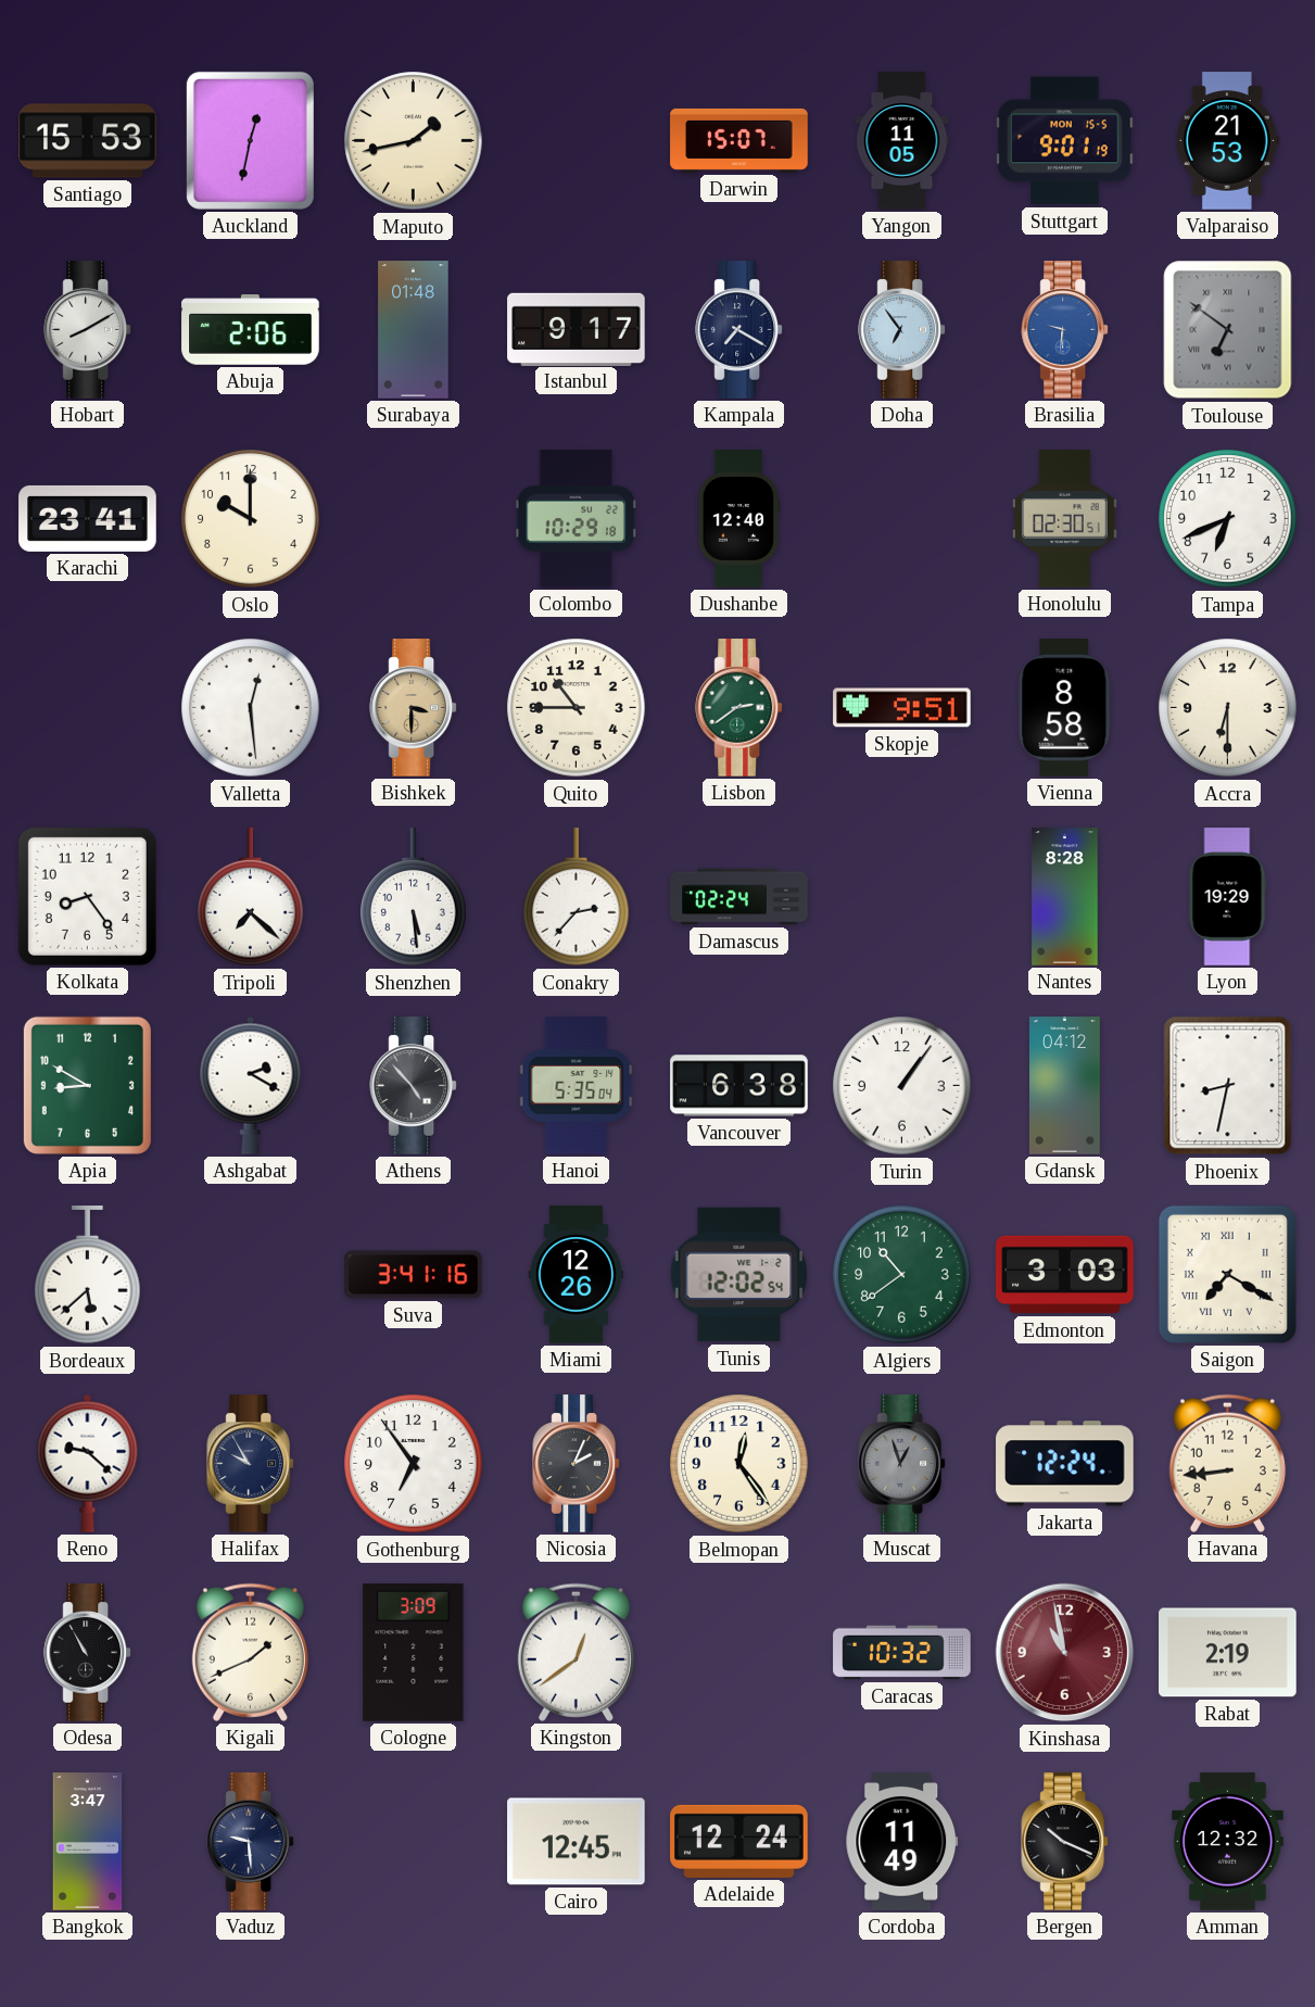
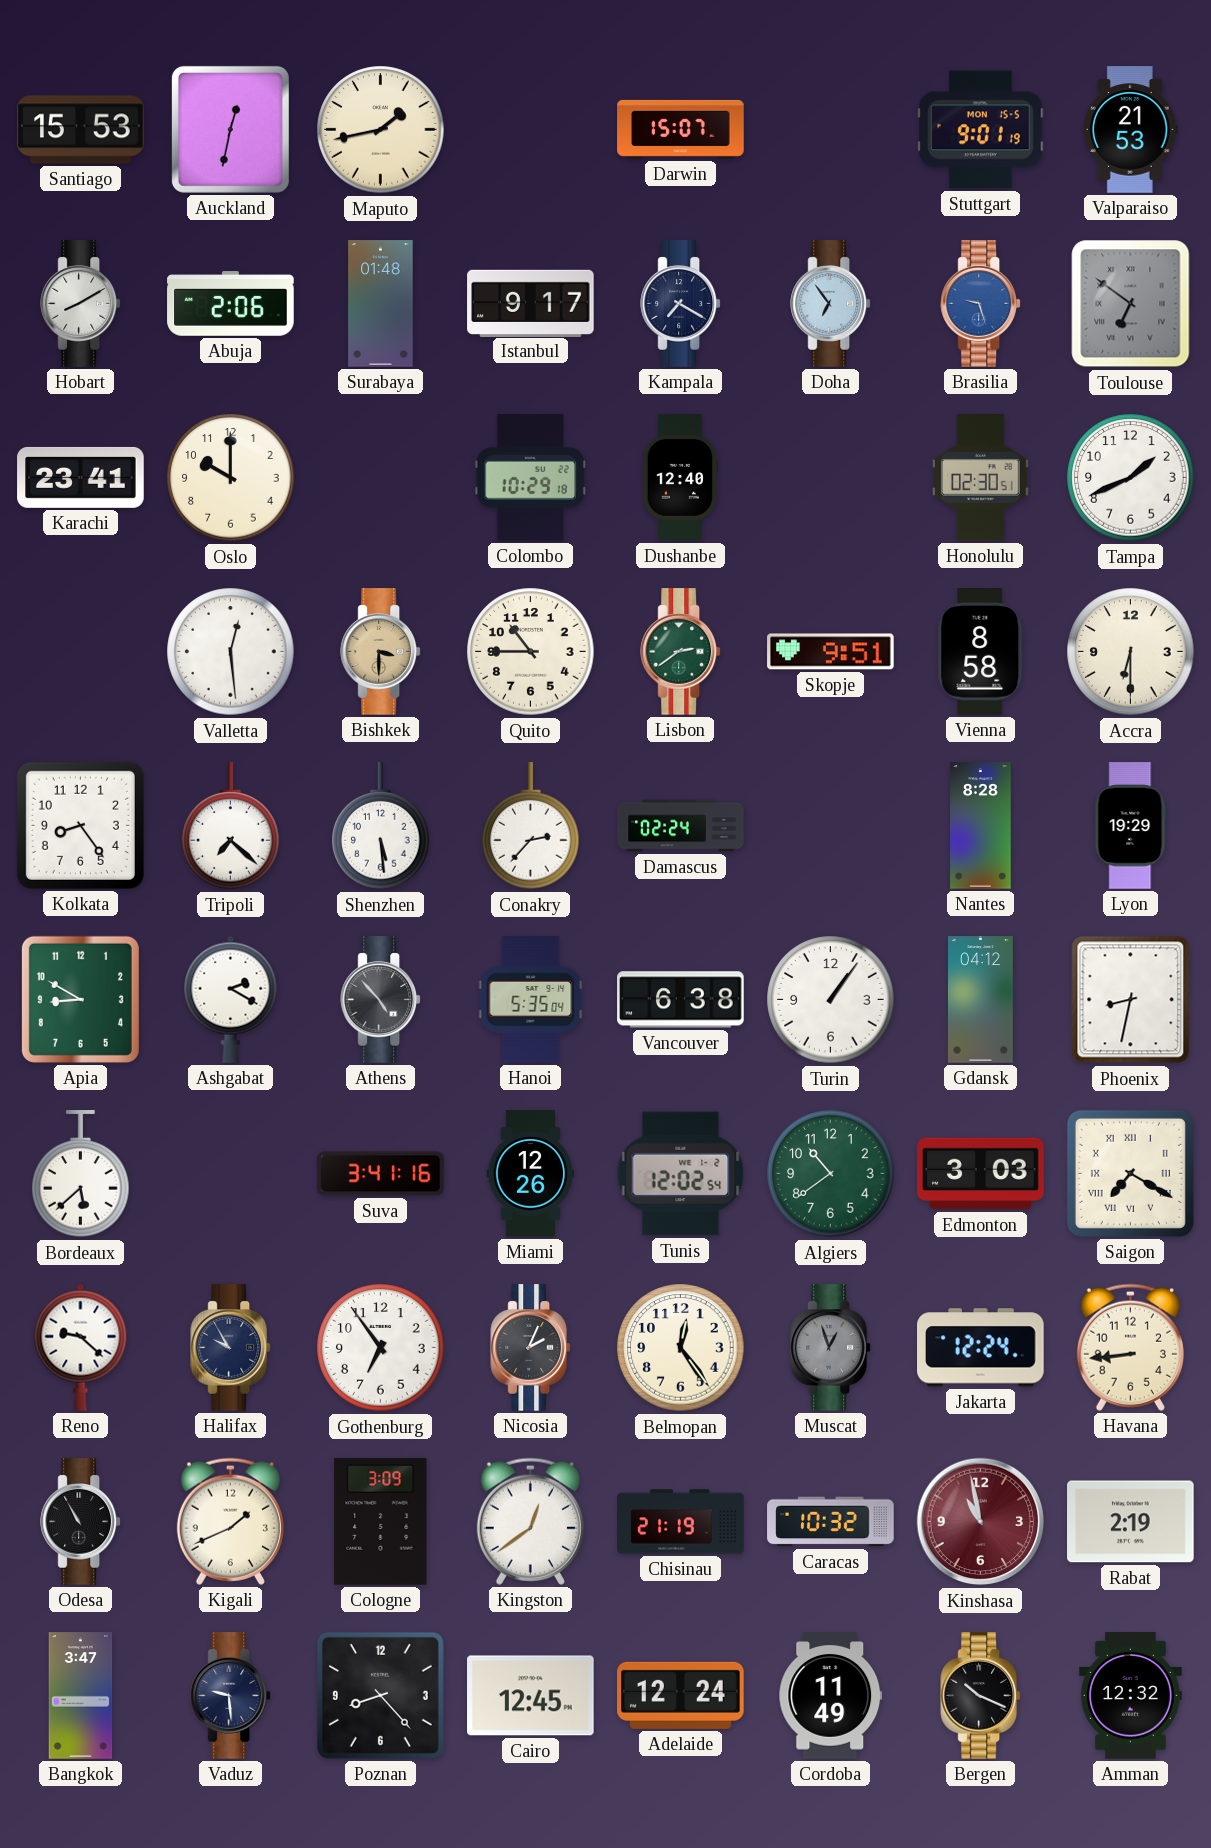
Yangon: 11:05 -> none
Brasilia: 9:31 -> 9:27
Tampa: 6:41 -> 1:41
Chisinau: none -> 21:19
Poznan: none -> 8:23
